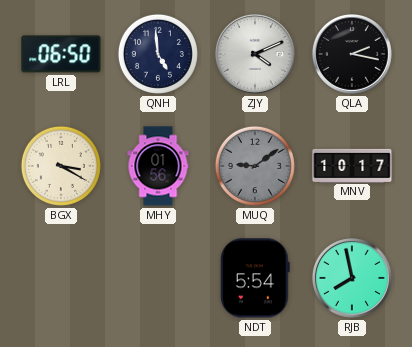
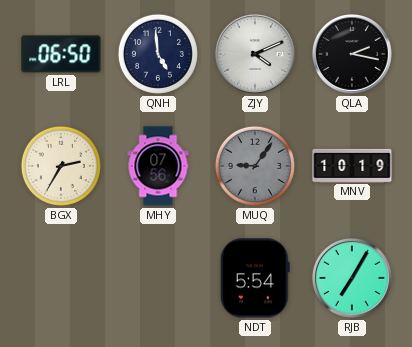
BGX: 3:20 -> 2:35
MHY: 01:56 -> 07:56
MUQ: 9:09 -> 9:06
MNV: 10:17 -> 10:19
RJB: 7:58 -> 7:05
